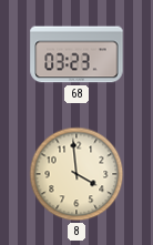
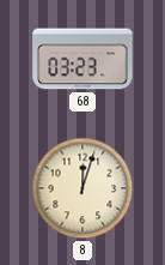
8: 3:59 -> 12:03
